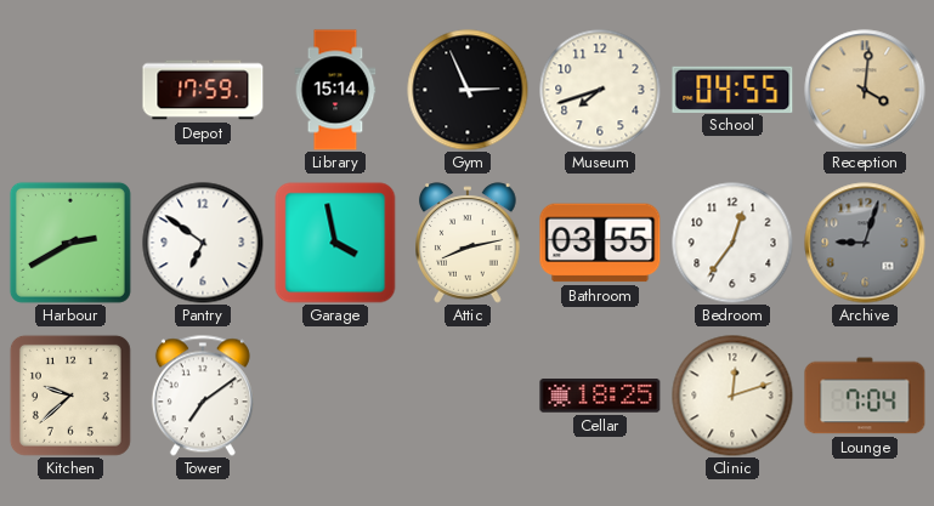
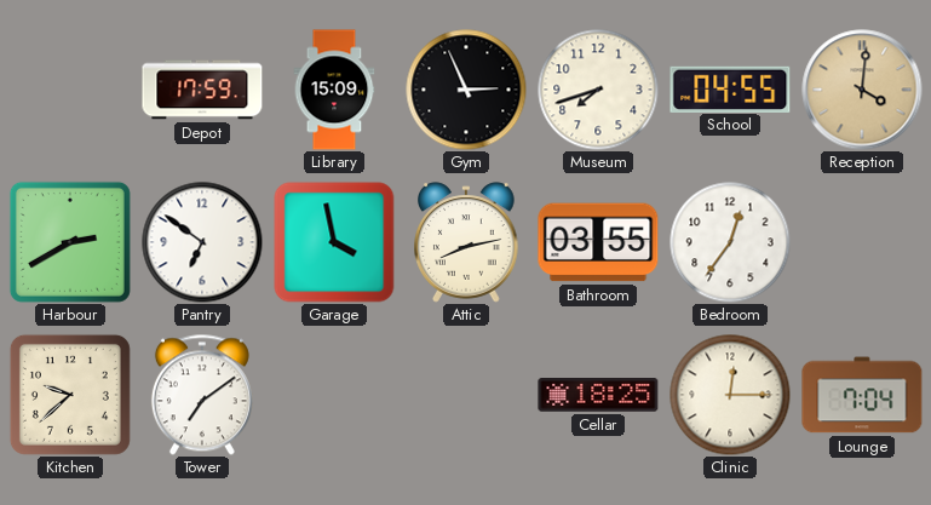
Library: 15:14 -> 15:09
Archive: 9:03 -> none
Clinic: 12:12 -> 12:15
